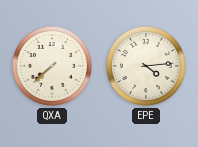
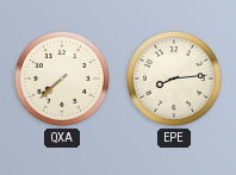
EPE: 4:14 -> 8:14
